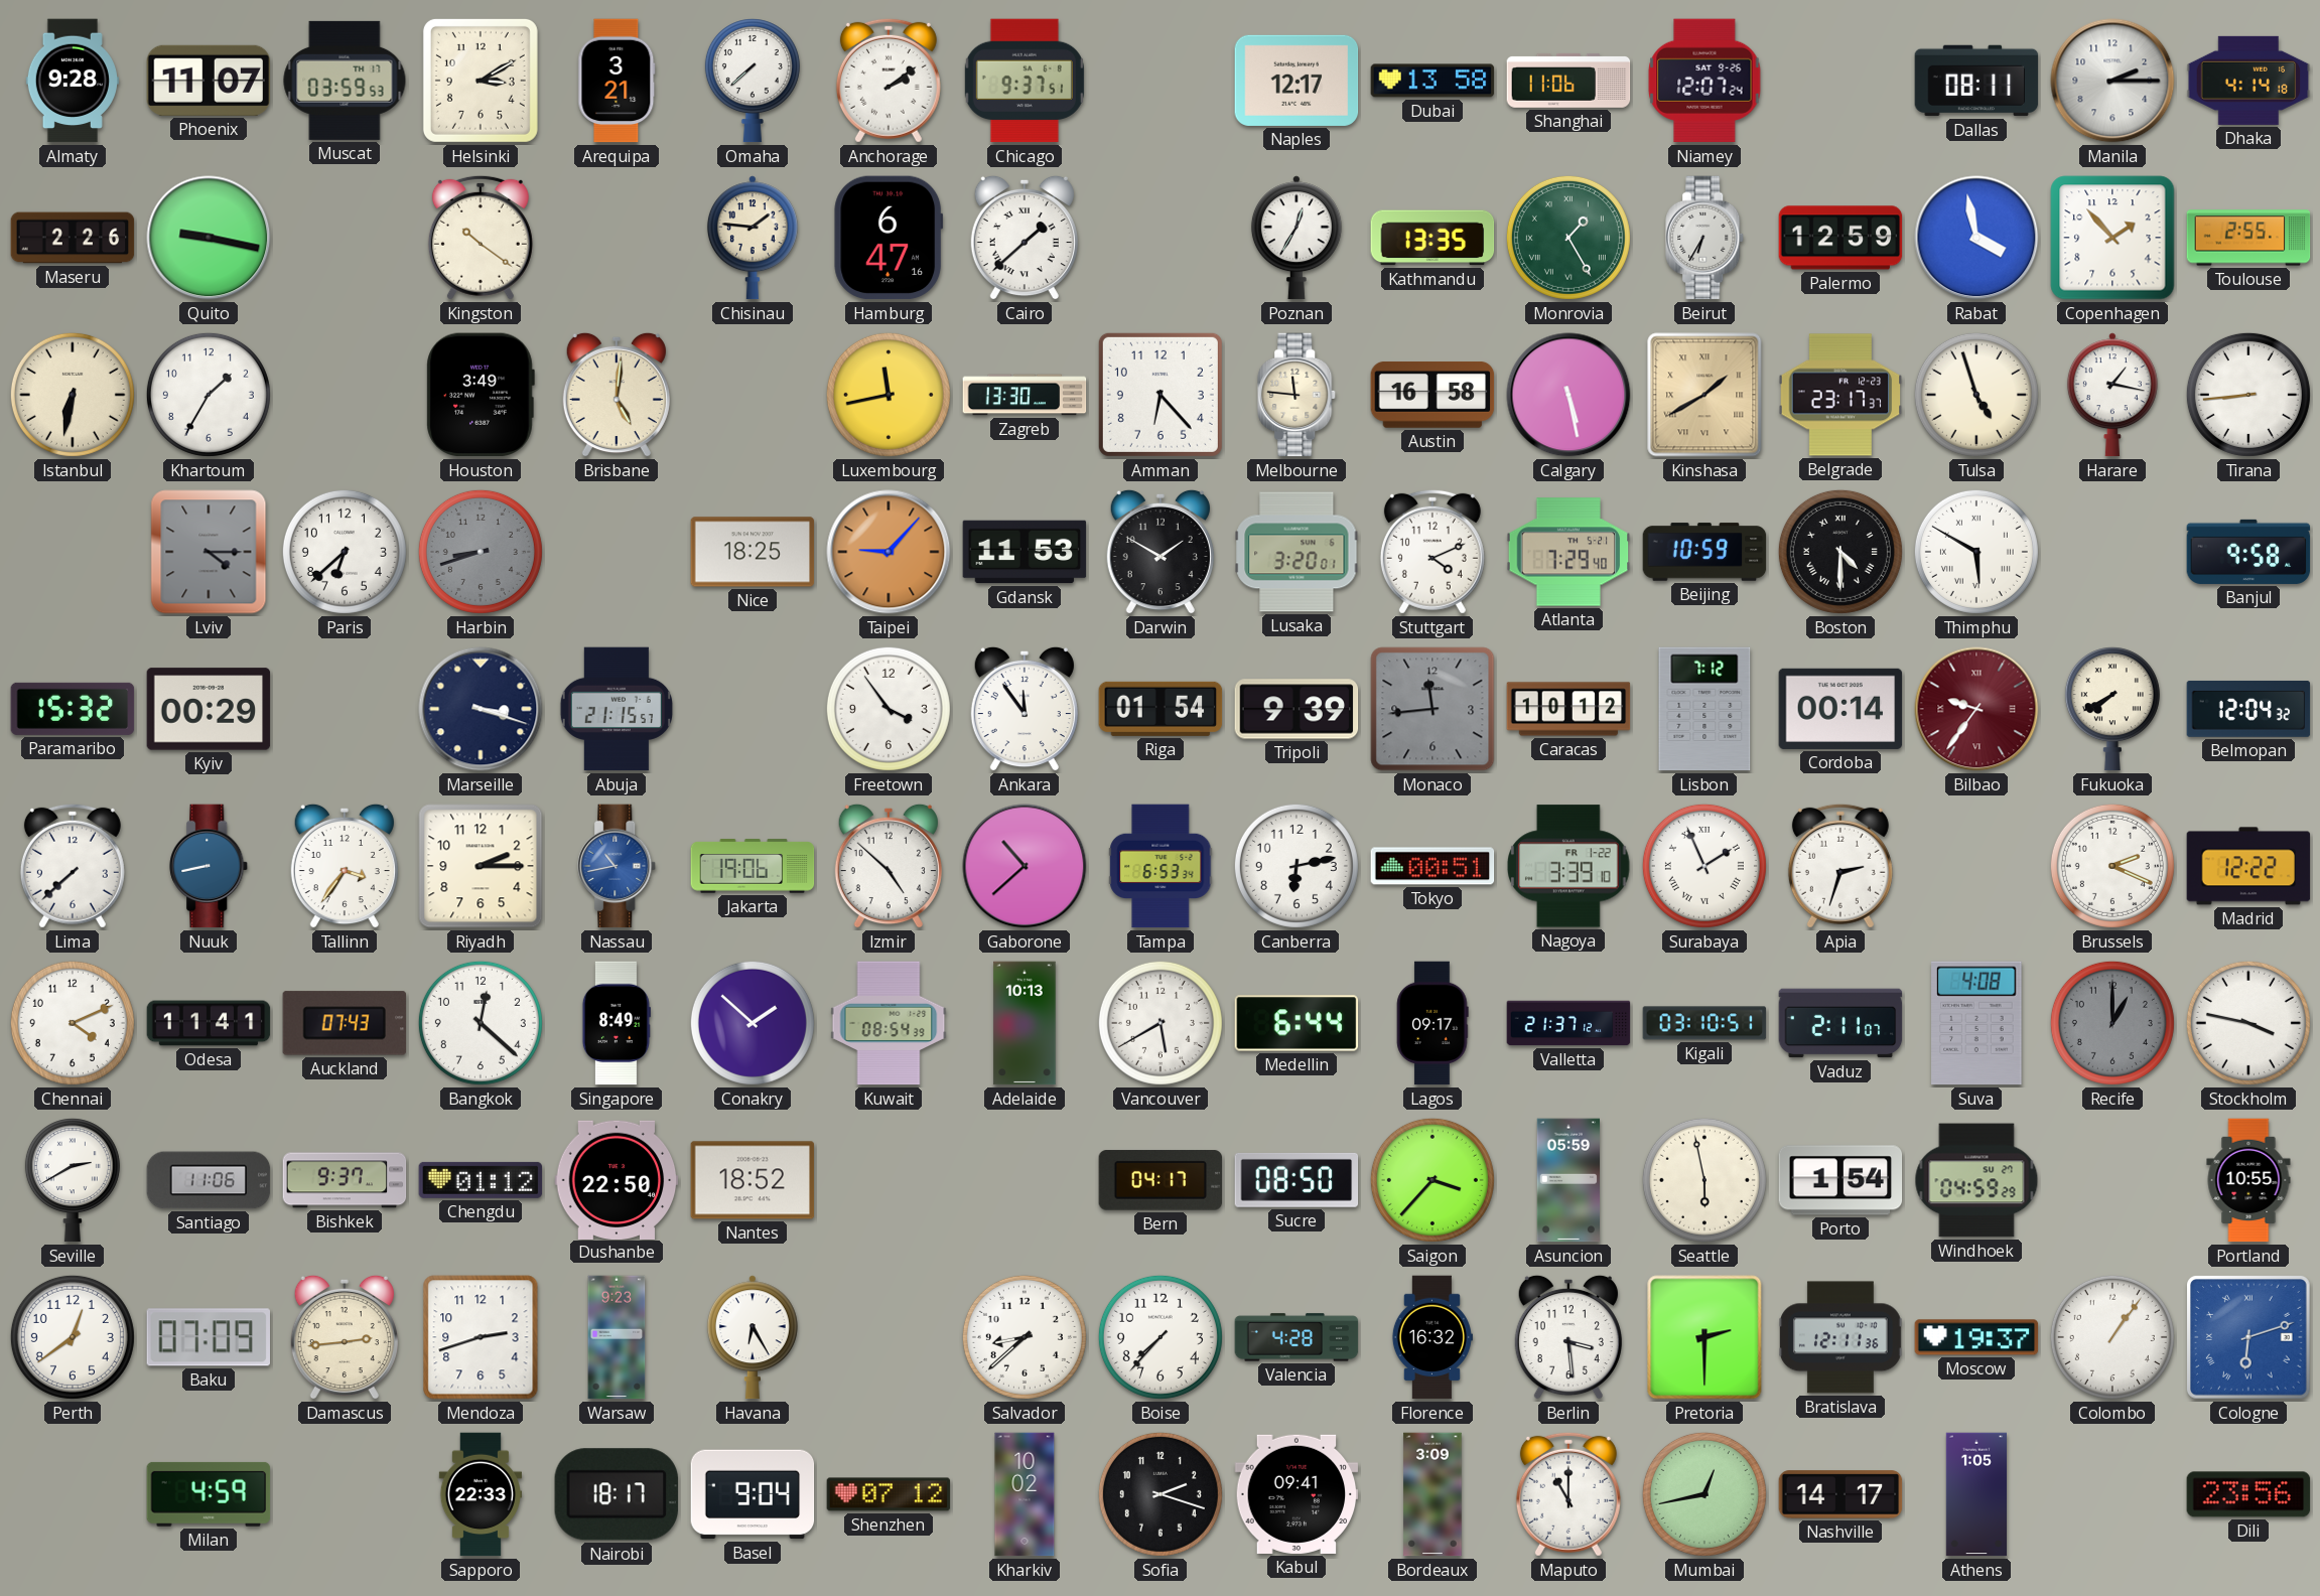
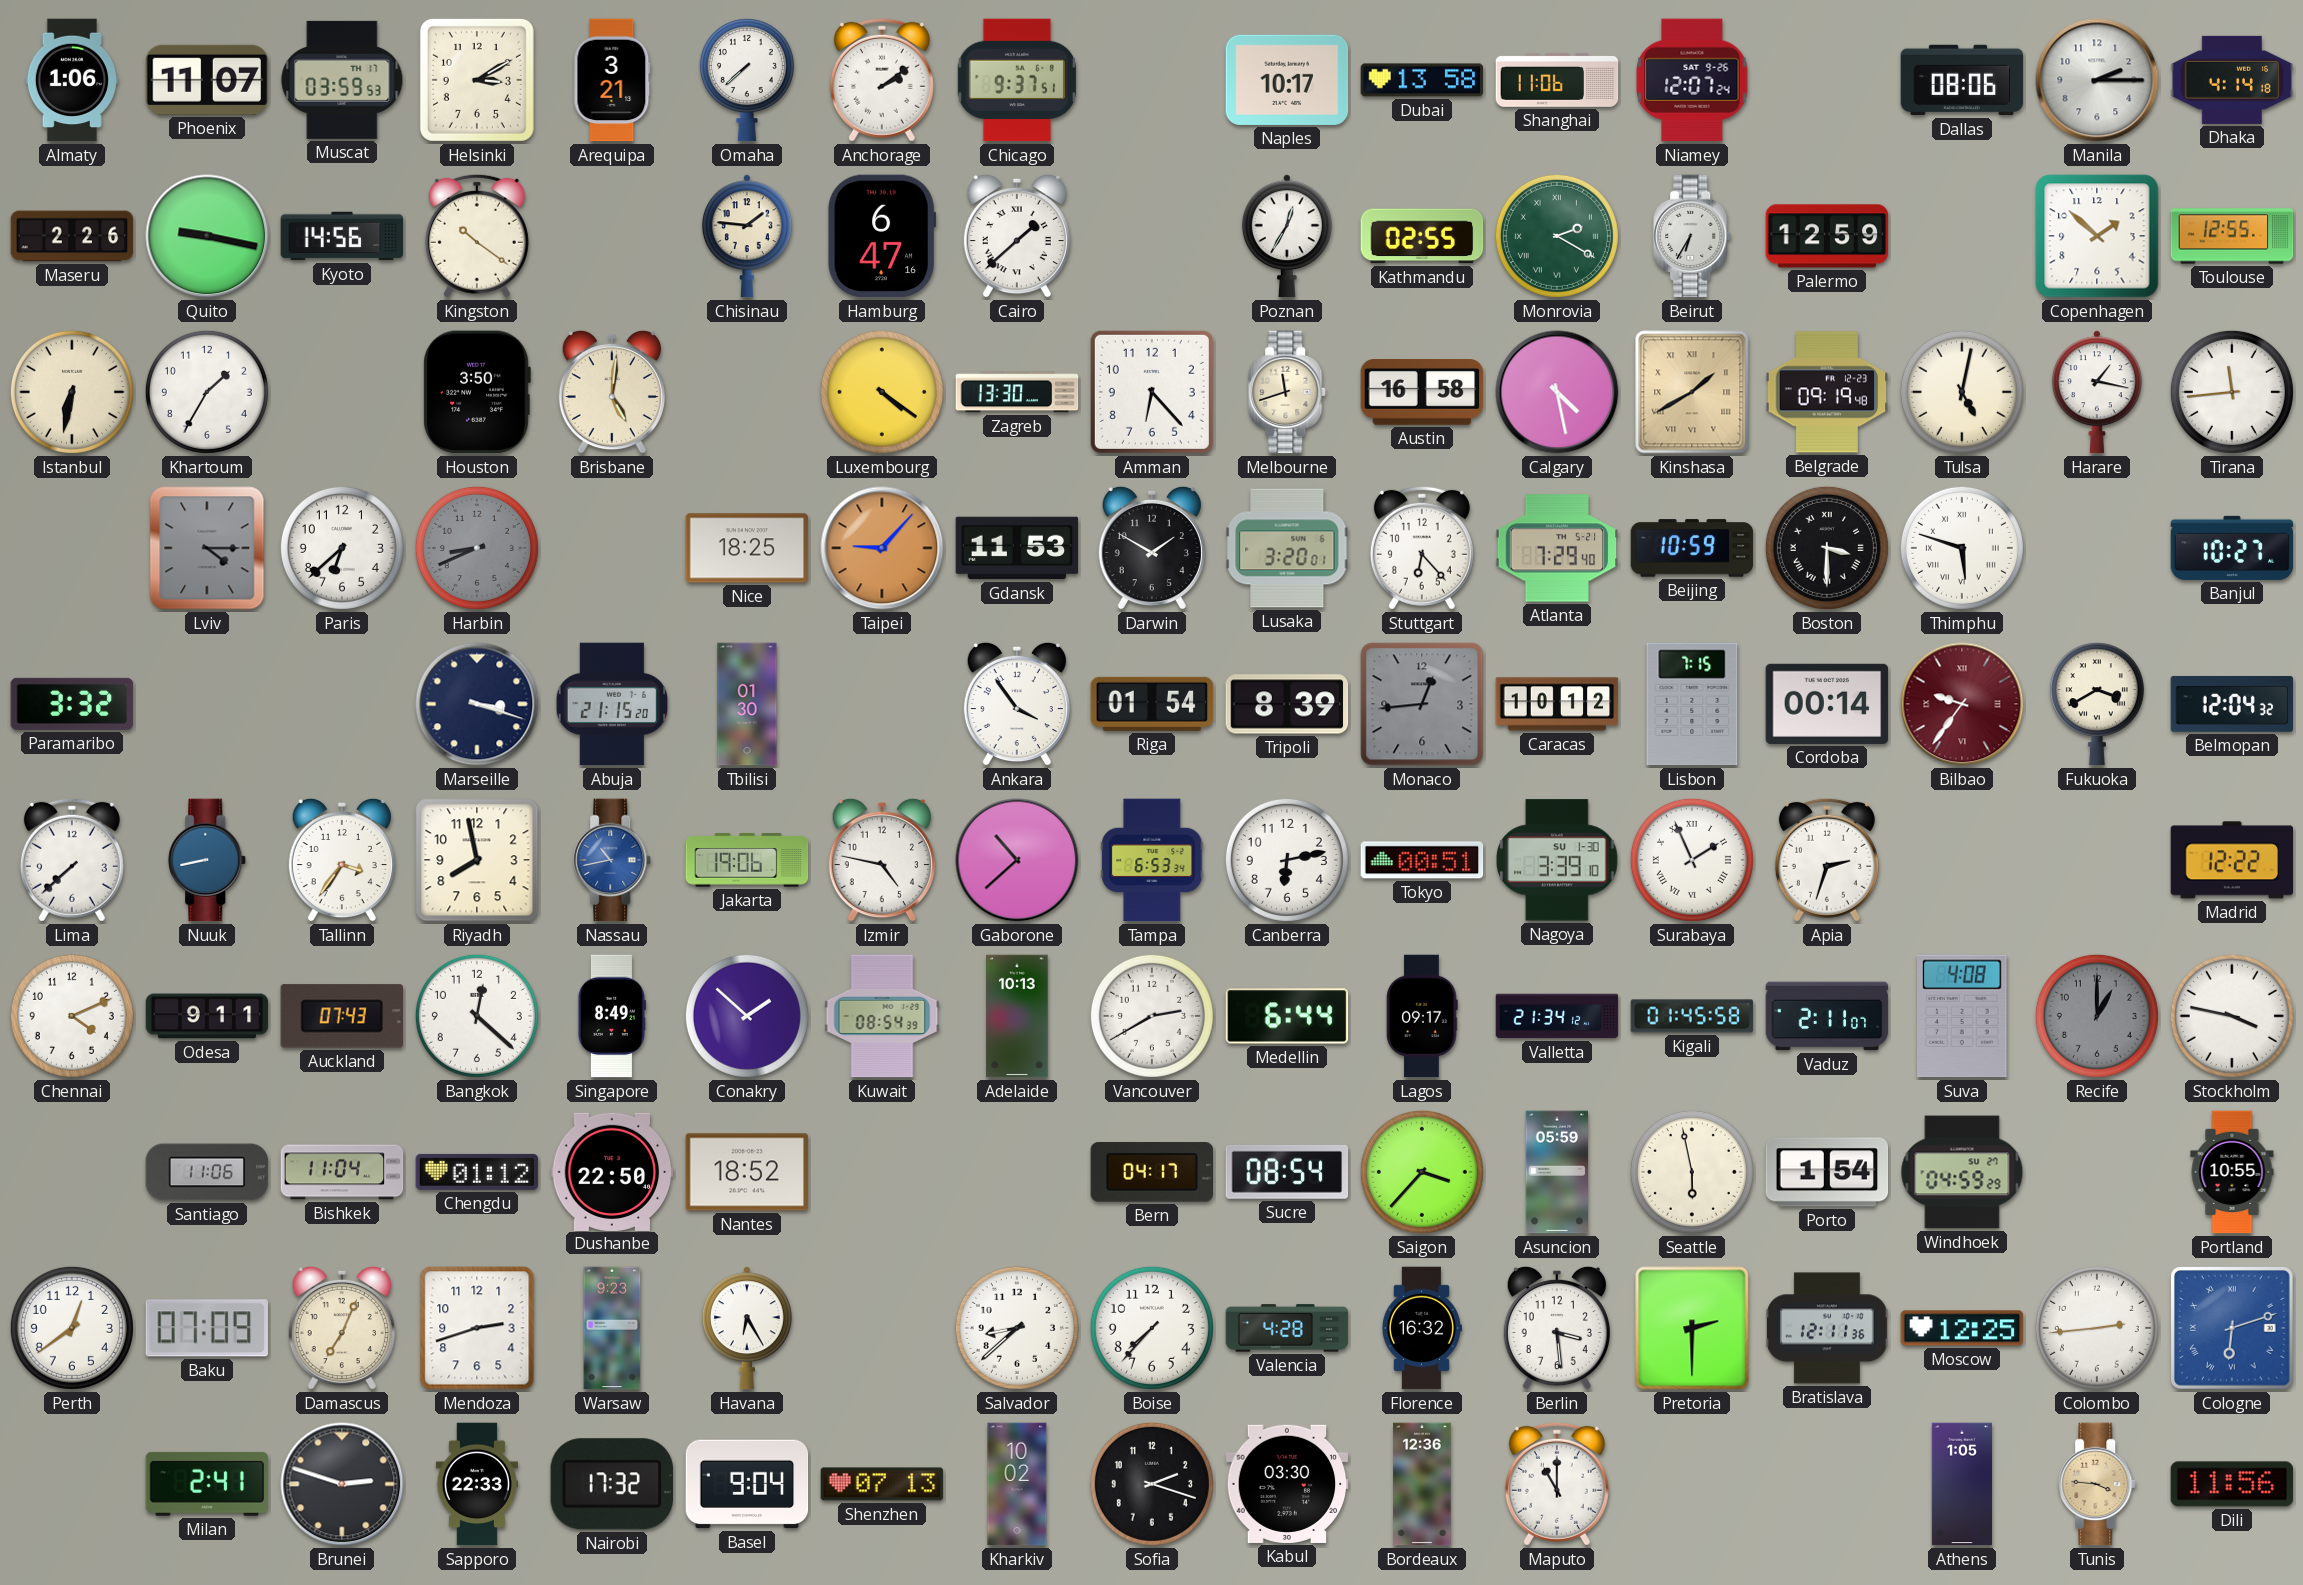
Almaty: 9:28 -> 1:06
Naples: 12:17 -> 10:17
Dallas: 08:11 -> 08:06
Kyoto: none -> 14:56
Kathmandu: 13:35 -> 02:55
Monrovia: 1:25 -> 2:20
Rabat: 3:58 -> none
Copenhagen: 1:53 -> 1:52
Toulouse: 2:55 -> 12:55
Houston: 3:49 -> 3:50
Luxembourg: 11:43 -> 4:21
Melbourne: 11:46 -> 11:42
Calgary: 5:28 -> 4:28
Belgrade: 23:17 -> 09:19
Tulsa: 4:57 -> 5:02
Tirana: 8:44 -> 11:44
Harbin: 8:42 -> 8:41
Stuttgart: 4:11 -> 6:23
Boston: 4:30 -> 3:30
Thimphu: 5:50 -> 5:48
Banjul: 9:58 -> 10:27
Paramaribo: 15:32 -> 3:32
Kyiv: 00:29 -> none
Abuja: 21:15:57 -> 21:15:20
Tbilisi: none -> 01:30
Freetown: 3:54 -> none
Ankara: 11:54 -> 3:54
Tripoli: 9:39 -> 8:39
Monaco: 11:44 -> 12:44
Lisbon: 7:12 -> 7:15
Fukuoka: 7:40 -> 3:40
Riyadh: 2:15 -> 7:58
Izmir: 4:52 -> 4:47
Nagoya date: FR 1-22 -> SU 1-30
Brussels: 2:19 -> none
Odesa: 11:41 -> 9:11
Vancouver: 5:40 -> 2:40
Valletta: 21:37 -> 21:34
Kigali: 03:10 -> 01:45
Seville: 2:40 -> none
Bishkek: 9:37 -> 11:04
Sucre: 08:50 -> 08:54
Damascus: 2:44 -> 7:04
Moscow: 19:37 -> 12:25
Colombo: 1:06 -> 2:44
Milan: 4:59 -> 2:41
Brunei: none -> 2:48
Nairobi: 18:17 -> 17:32
Shenzhen: 07:12 -> 07:13
Kabul: 09:41 -> 03:30
Bordeaux: 3:09 -> 12:36
Mumbai: 12:43 -> none
Nashville: 14:17 -> none
Tunis: none -> 3:46
Dili: 23:56 -> 11:56
